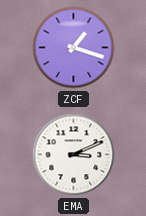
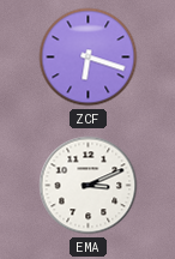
ZCF: 1:18 -> 6:18
